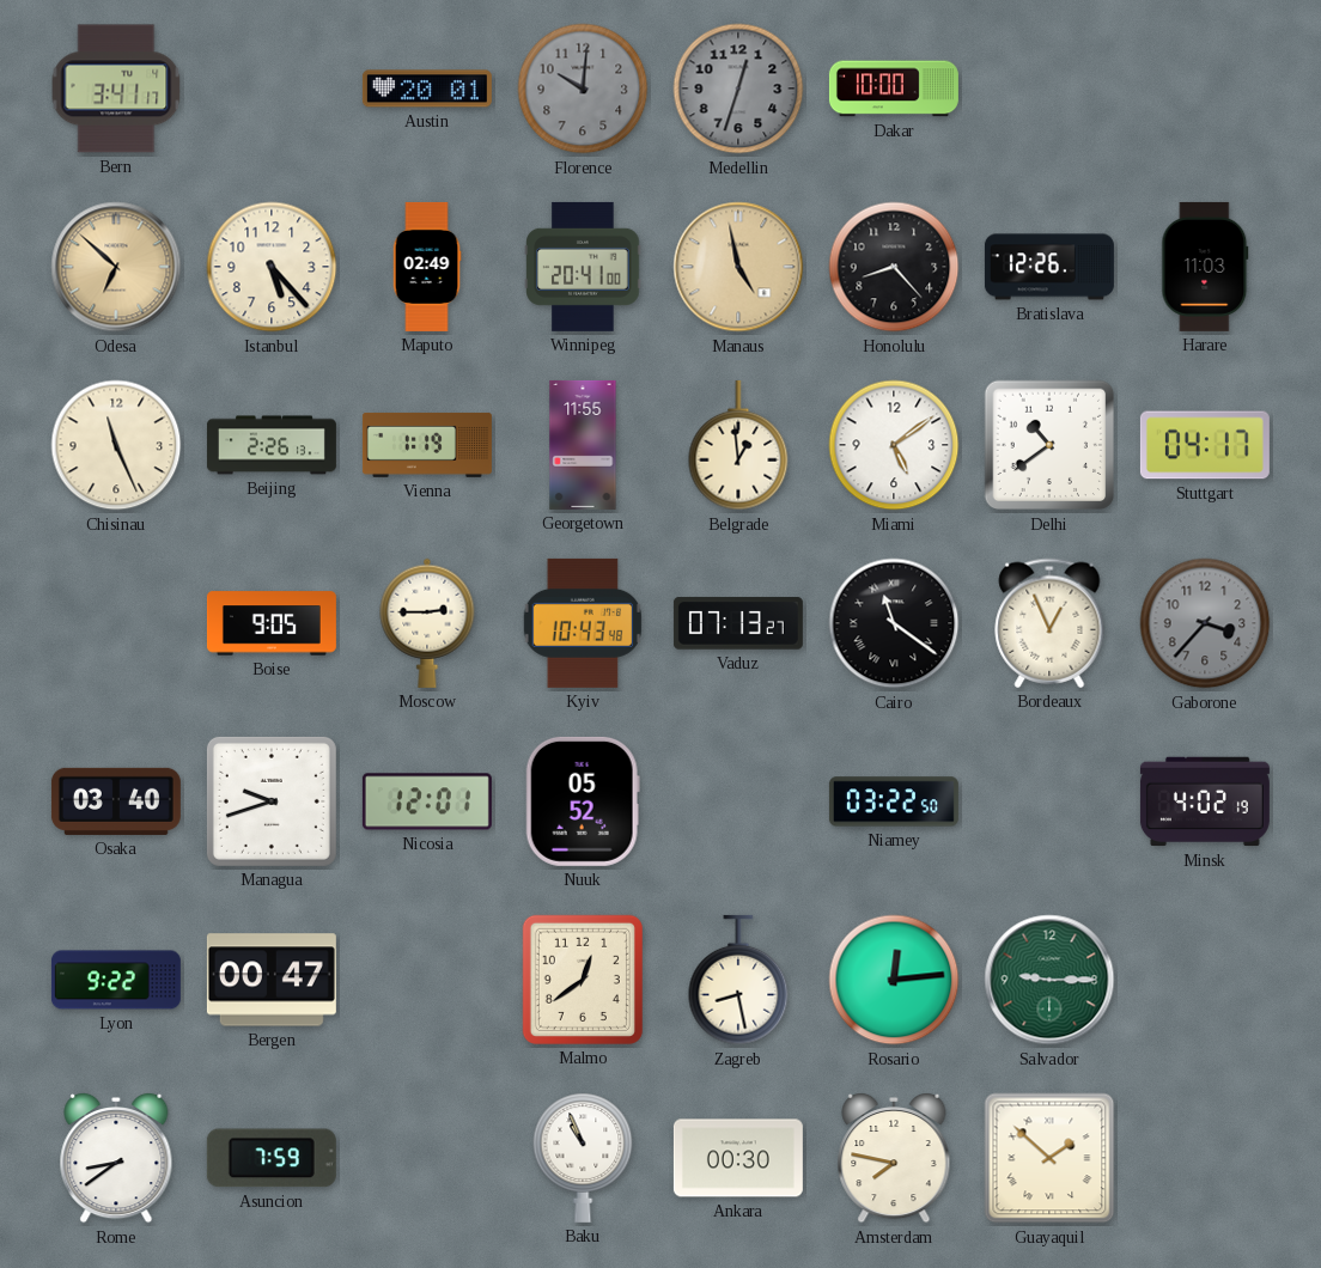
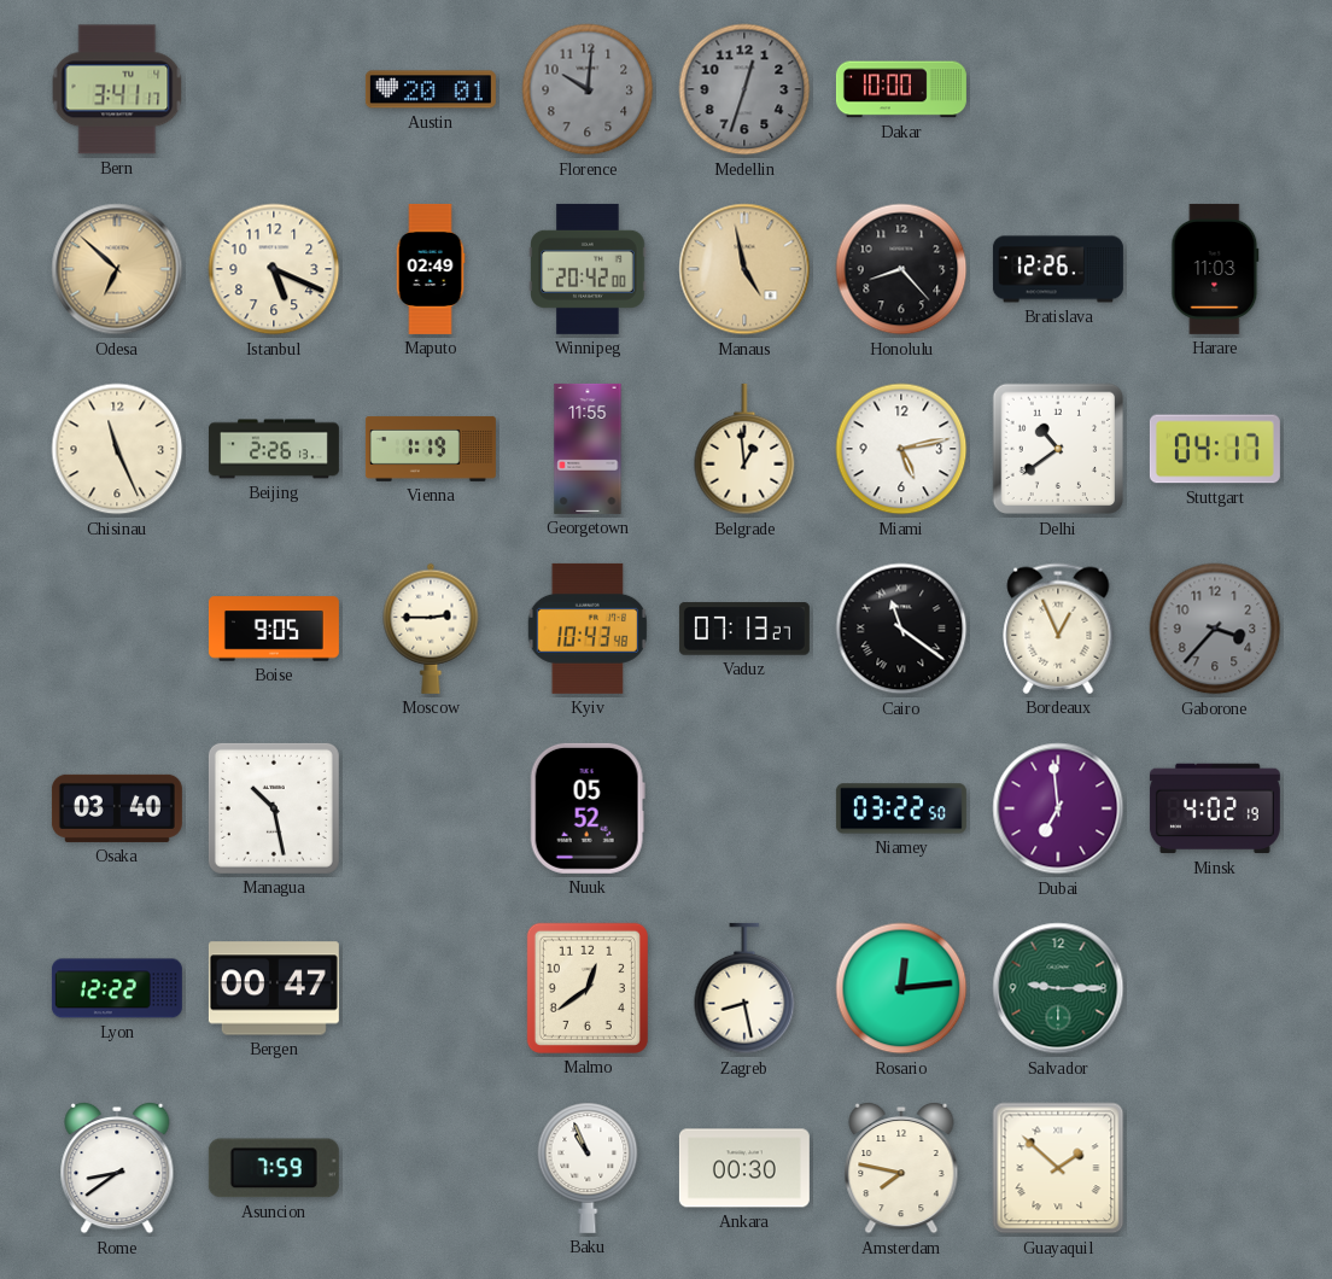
Istanbul: 5:23 -> 5:19
Winnipeg: 20:41 -> 20:42
Miami: 5:09 -> 5:13
Managua: 9:42 -> 10:28
Nicosia: 12:01 -> none
Dubai: none -> 6:59
Lyon: 9:22 -> 12:22
